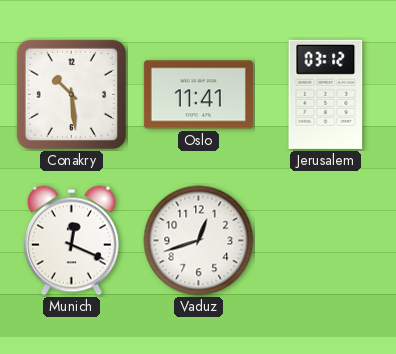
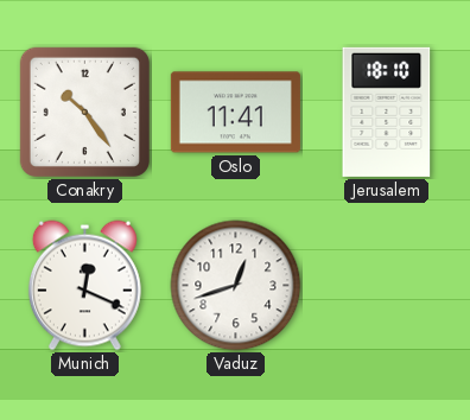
Conakry: 10:29 -> 10:24
Jerusalem: 03:12 -> 18:10
